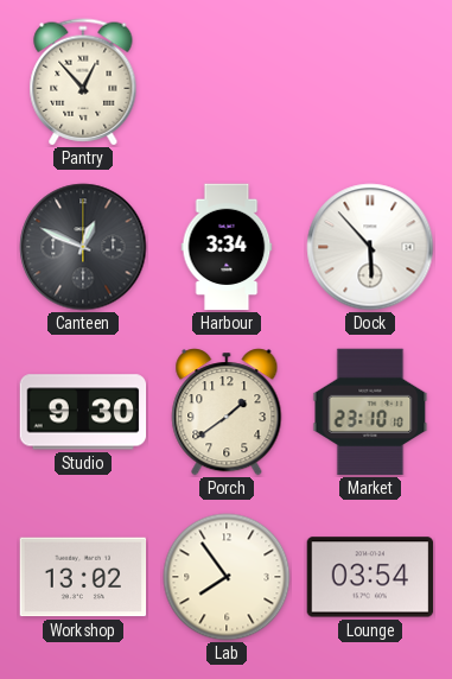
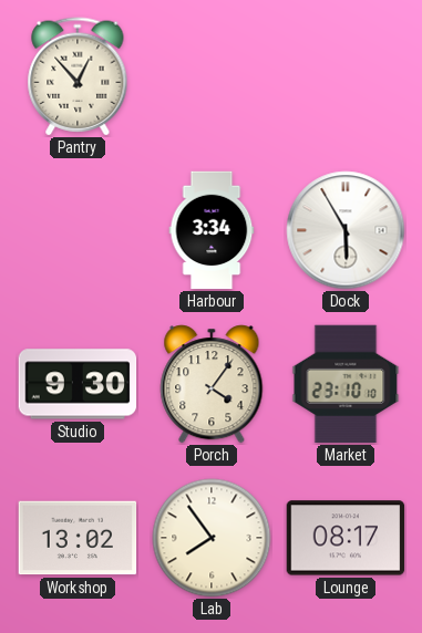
Canteen: 12:49 -> none
Dock: 5:53 -> 5:55
Porch: 1:39 -> 4:06
Lounge: 03:54 -> 08:17
